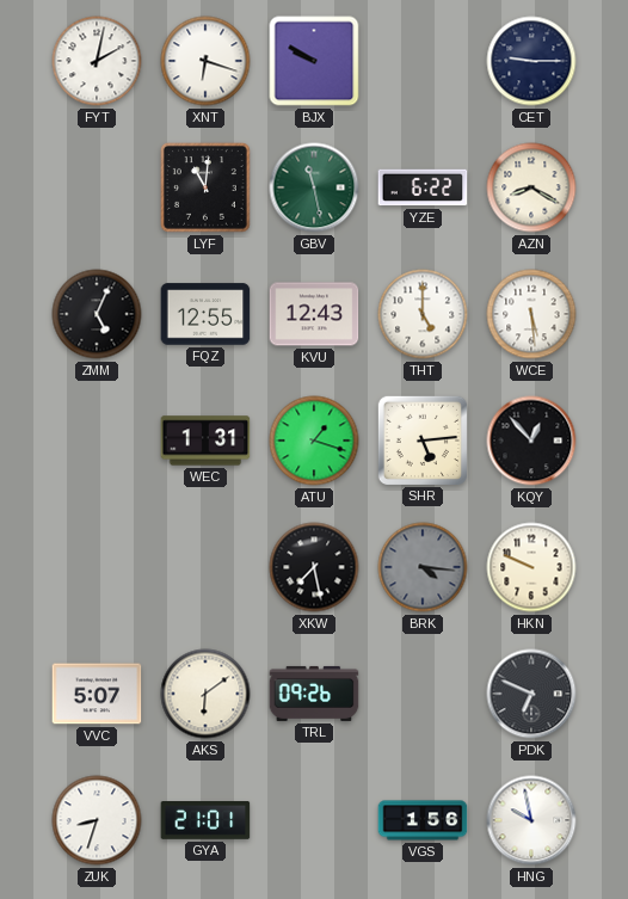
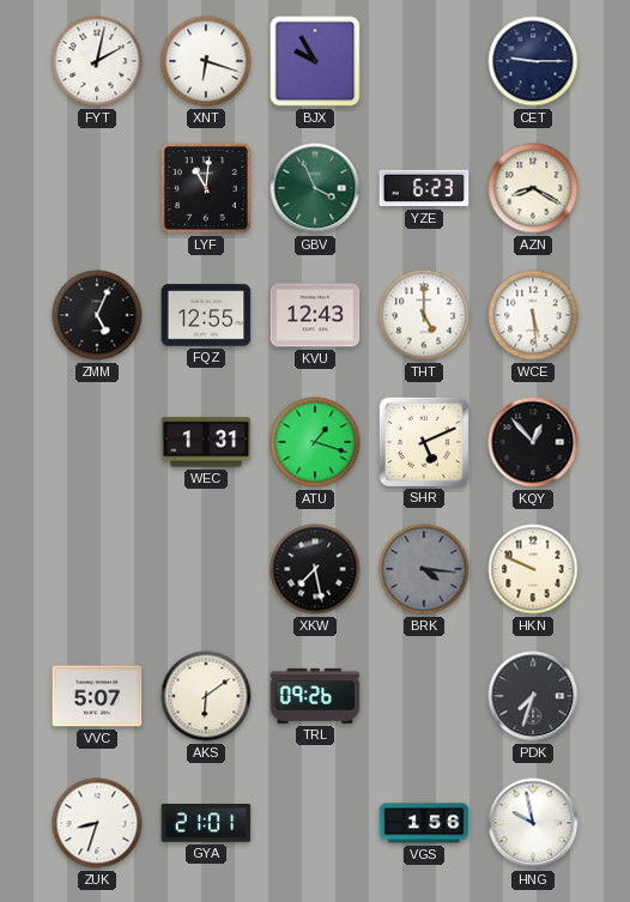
BJX: 9:50 -> 9:55
GBV: 11:28 -> 3:56
YZE: 6:22 -> 6:23
SHR: 5:14 -> 5:11
PDK: 6:49 -> 7:33
